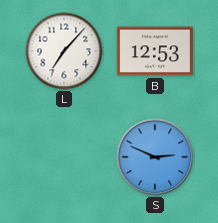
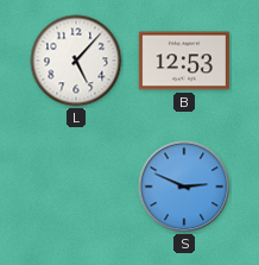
L: 7:07 -> 5:07
